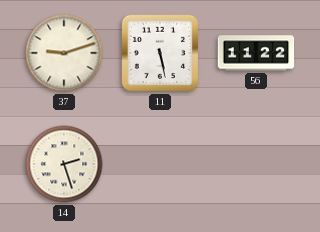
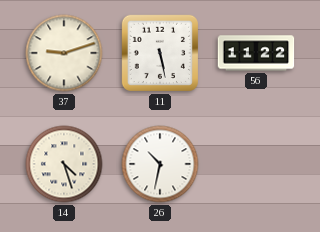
14: 2:27 -> 4:27
26: none -> 10:32
